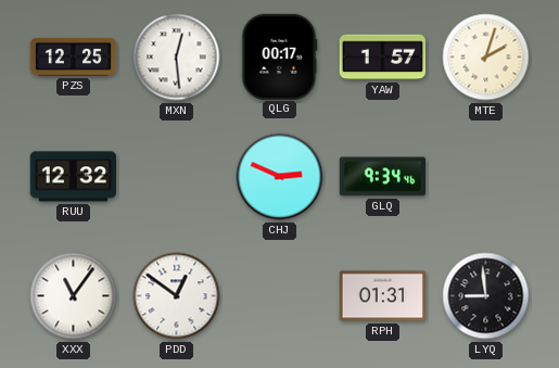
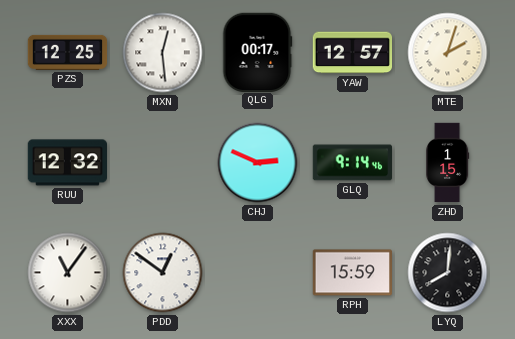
YAW: 1:57 -> 12:57
GLQ: 9:34 -> 9:14
ZHD: none -> 1:15
RPH: 01:31 -> 15:59
LYQ: 8:59 -> 8:01
